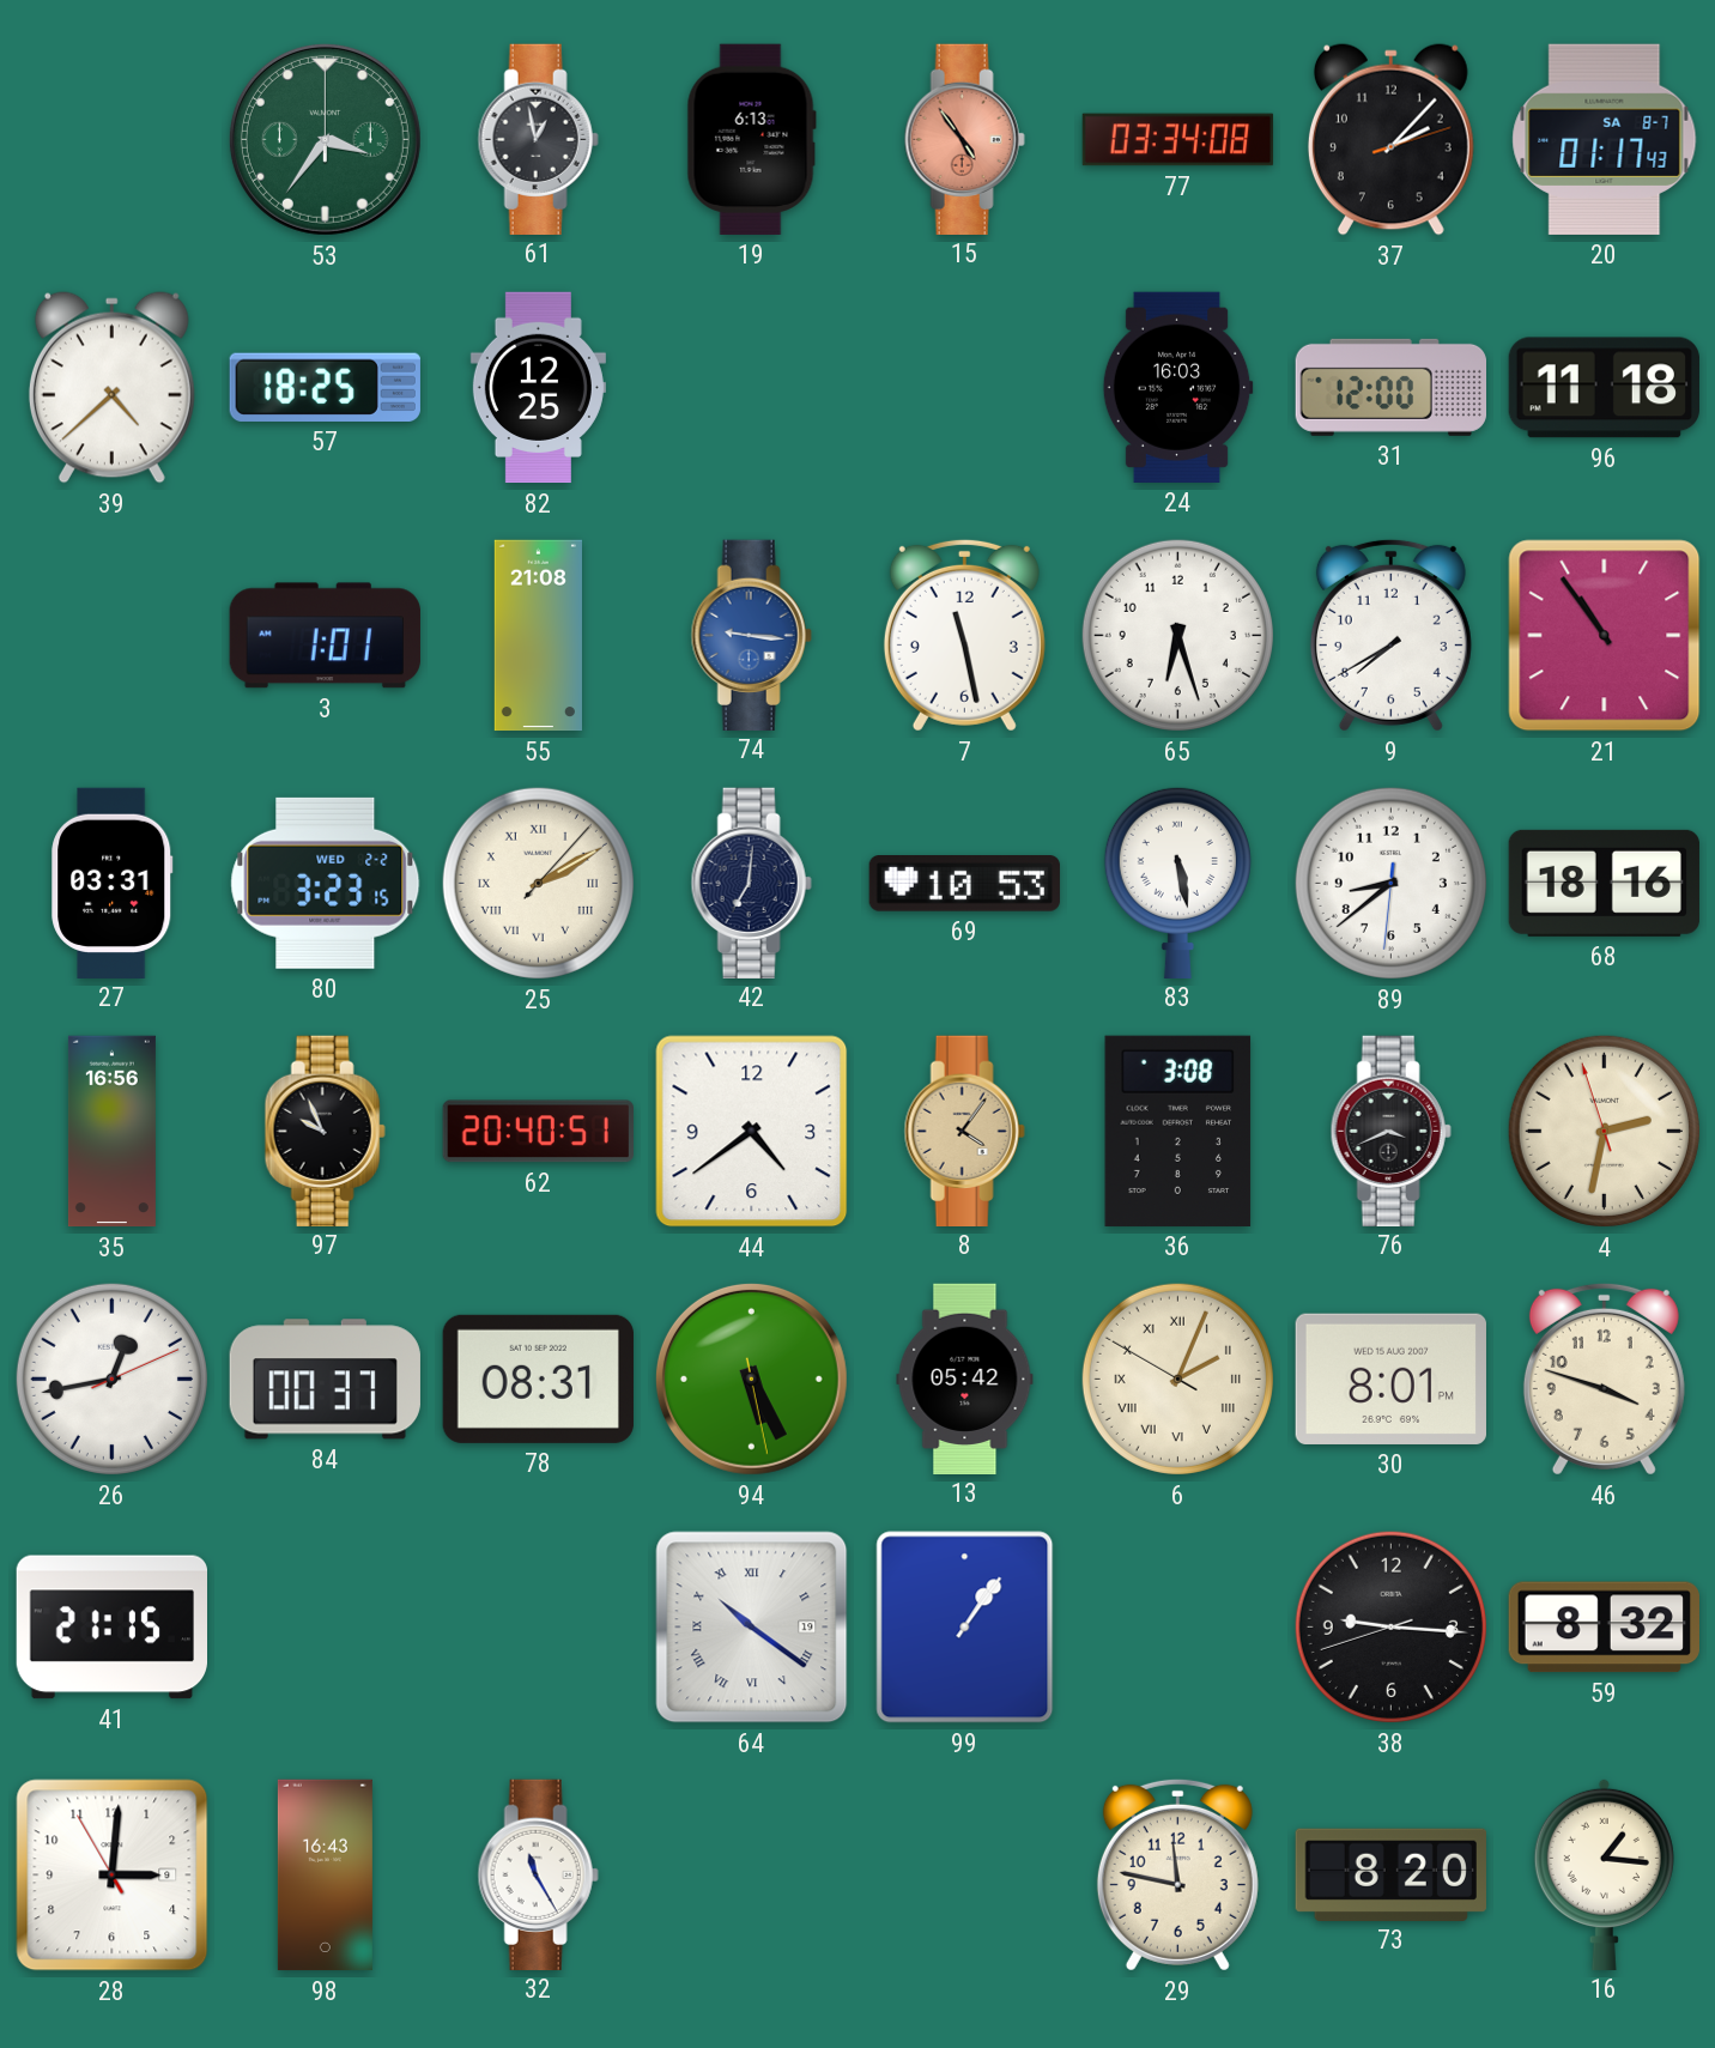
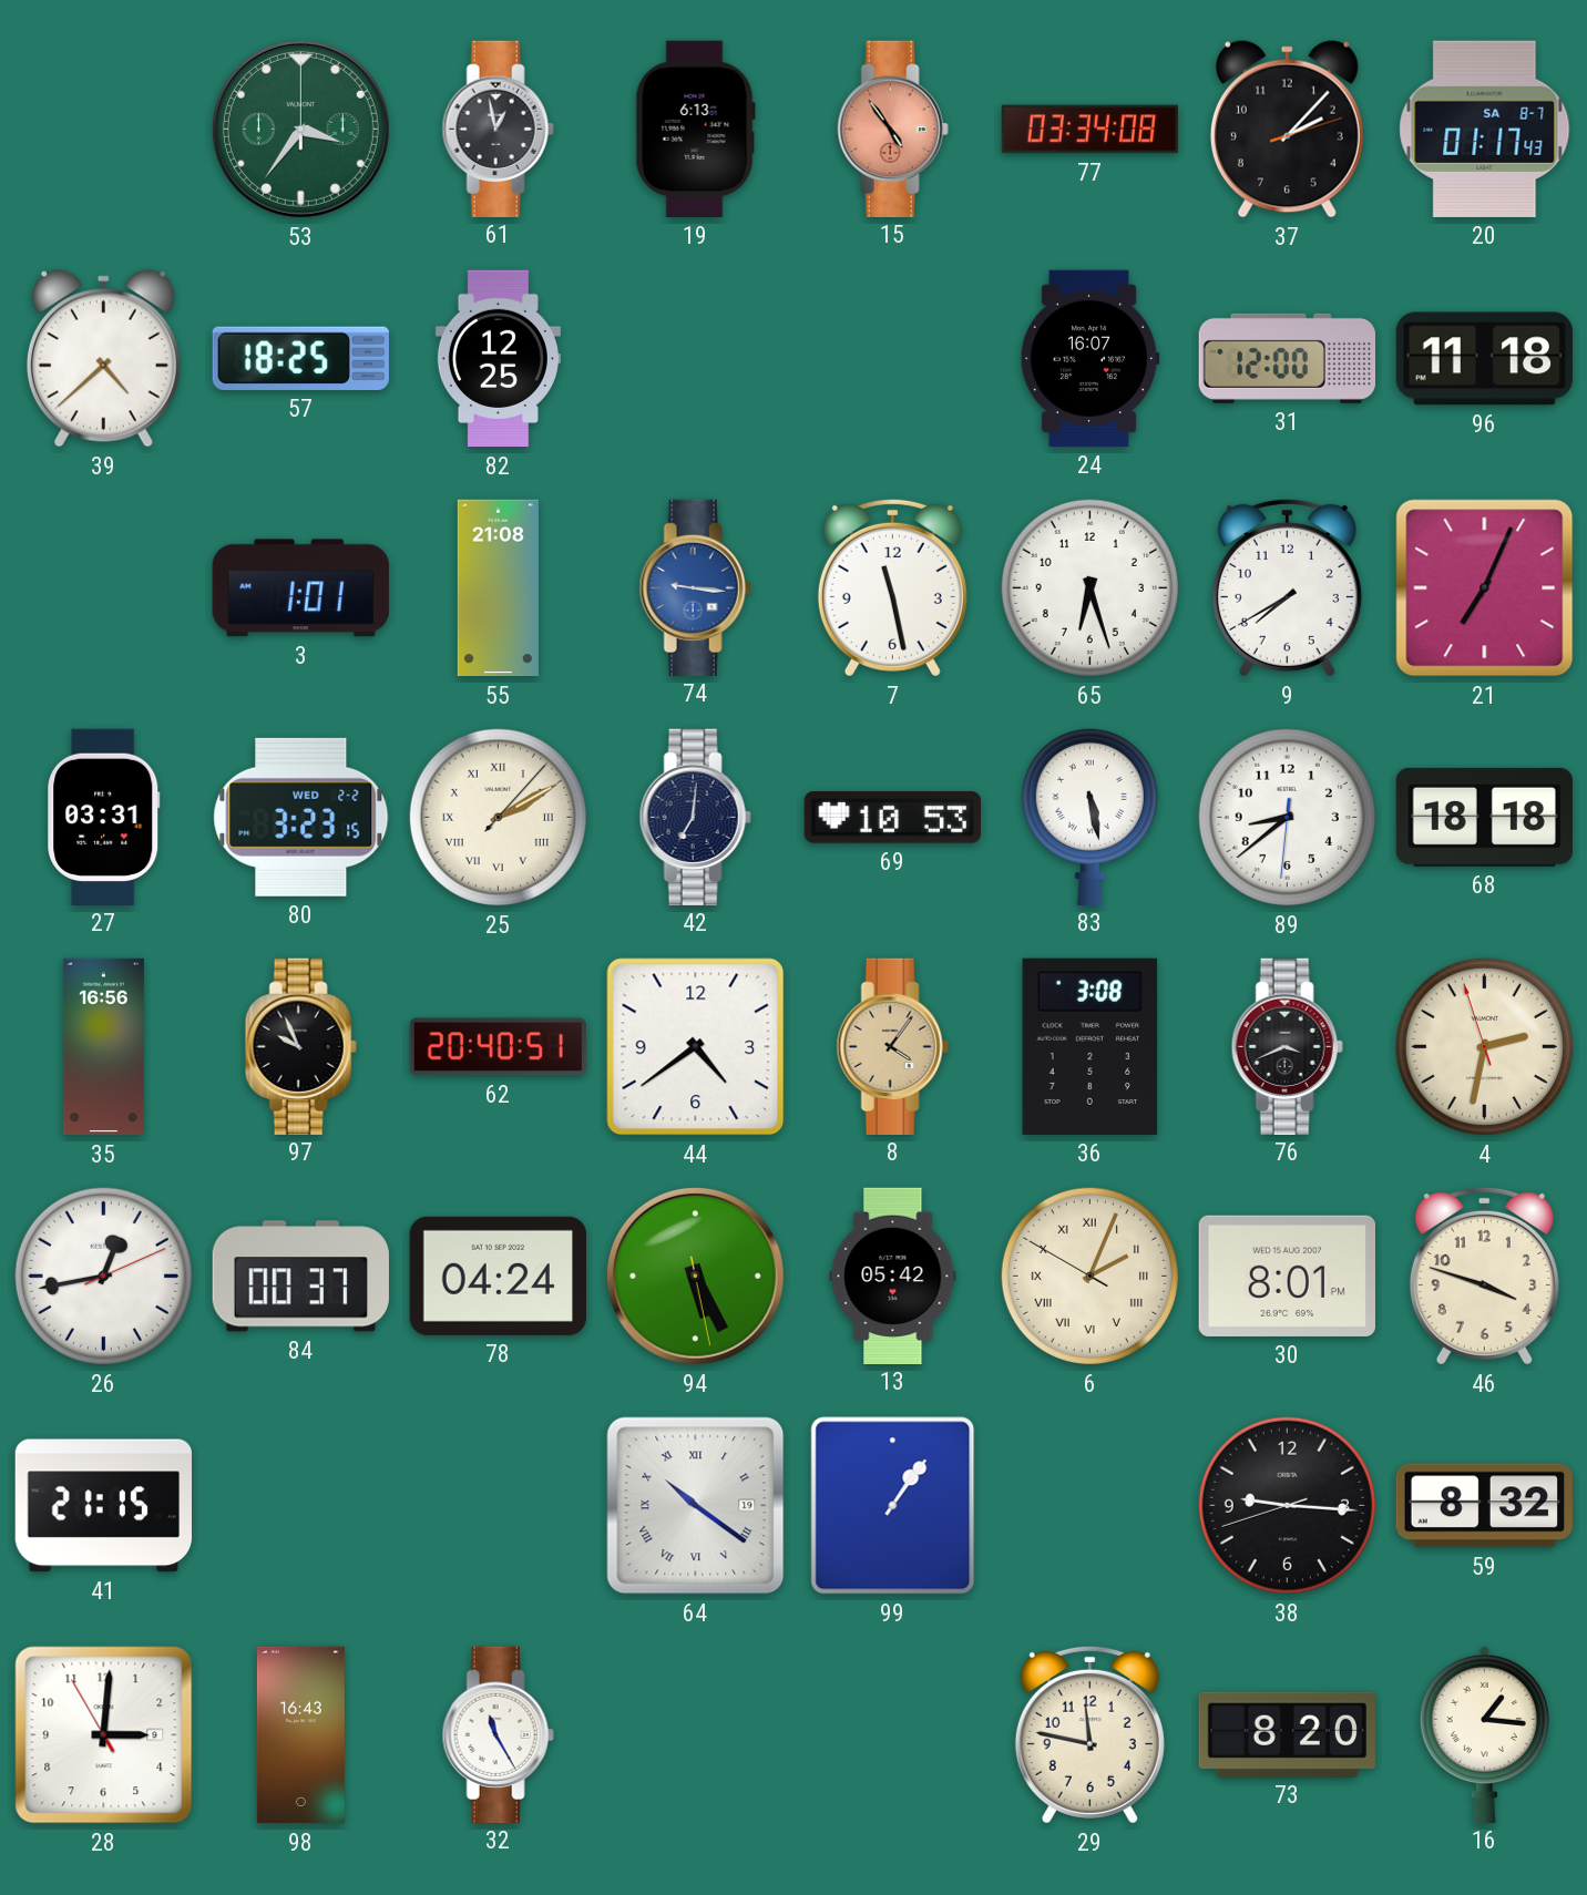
24: 16:03 -> 16:07
21: 10:54 -> 7:04
68: 18:16 -> 18:18
78: 08:31 -> 04:24
